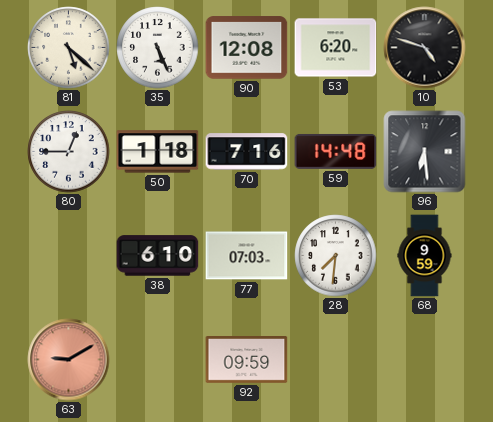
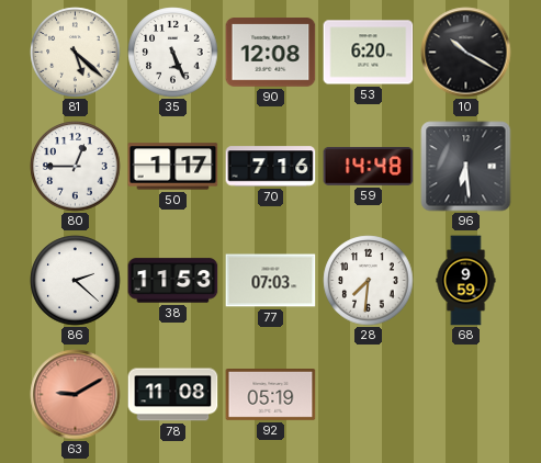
10: 4:48 -> 10:20
50: 1:18 -> 1:17
86: none -> 2:22
38: 6:10 -> 11:53
78: none -> 11:08
92: 09:59 -> 05:19
